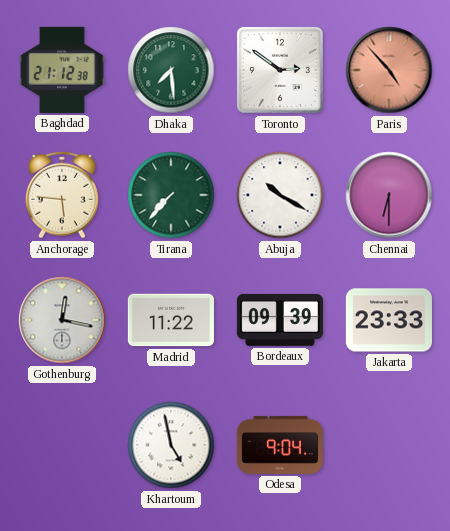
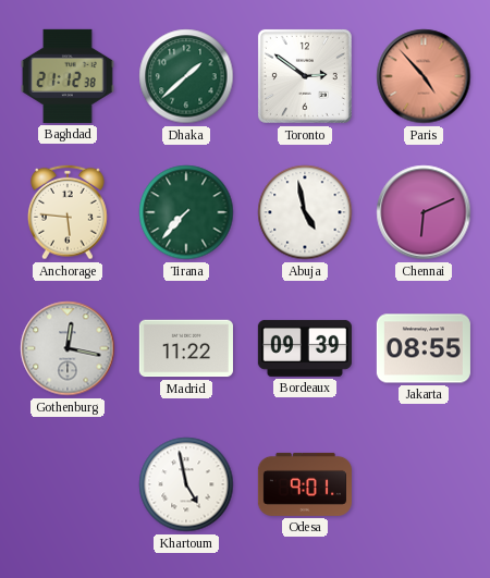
Dhaka: 7:29 -> 1:38
Abuja: 10:20 -> 4:58
Chennai: 6:30 -> 6:11
Jakarta: 23:33 -> 08:55
Odesa: 9:04 -> 9:01
